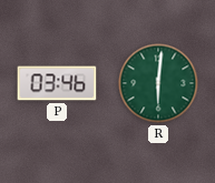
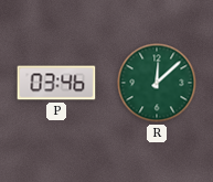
R: 6:01 -> 12:08
